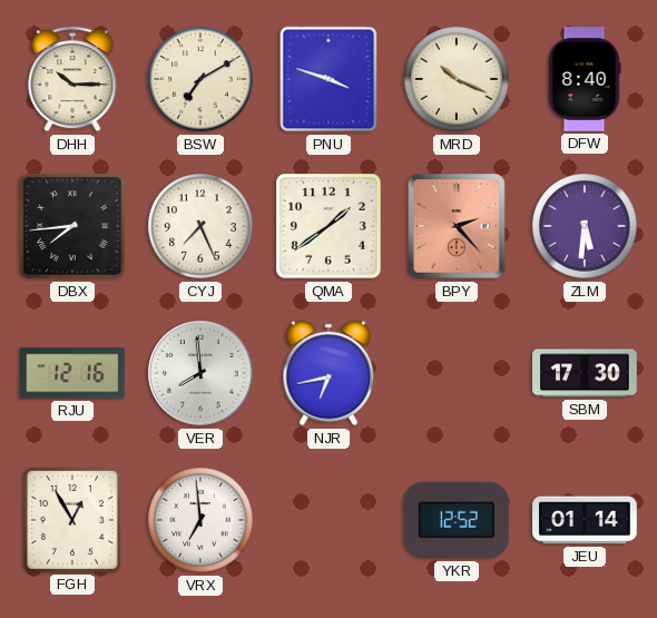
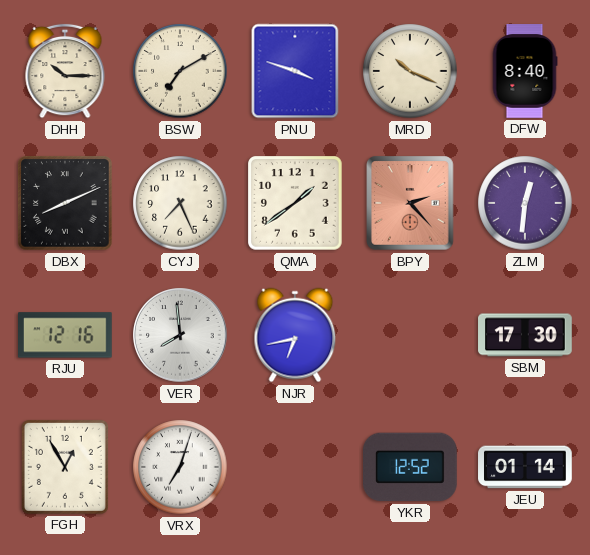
DBX: 7:44 -> 8:11
ZLM: 5:31 -> 12:31
VRX: 6:59 -> 7:03
